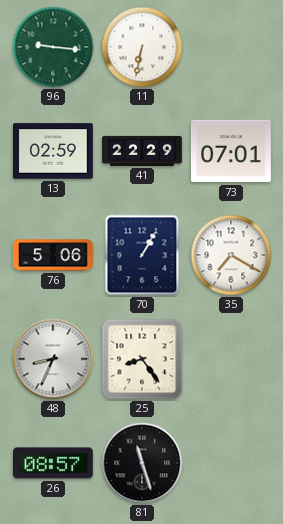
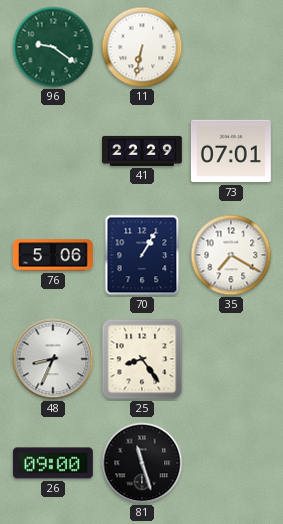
96: 9:16 -> 9:21
13: 02:59 -> none
26: 08:57 -> 09:00
